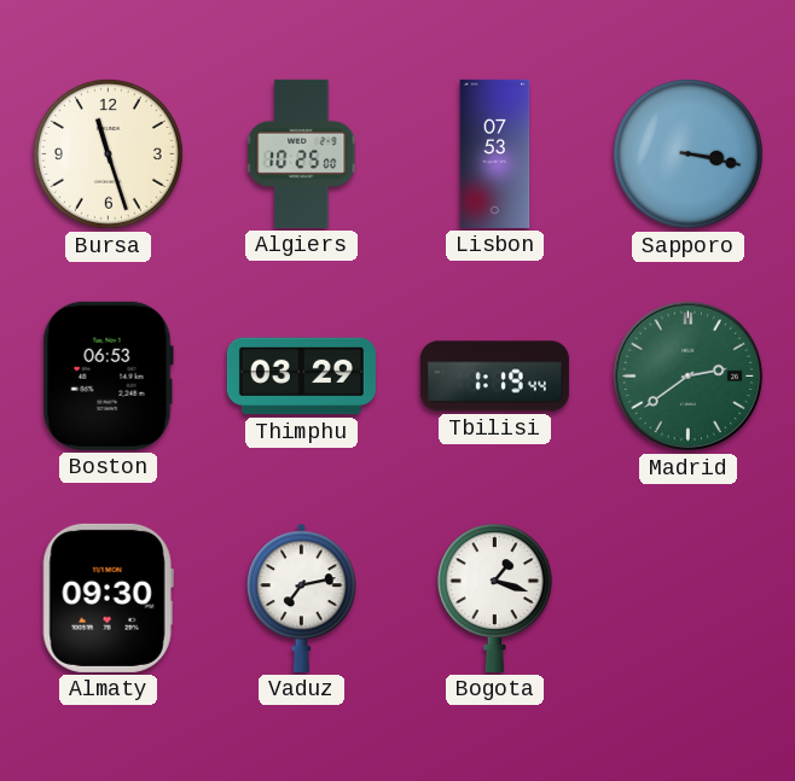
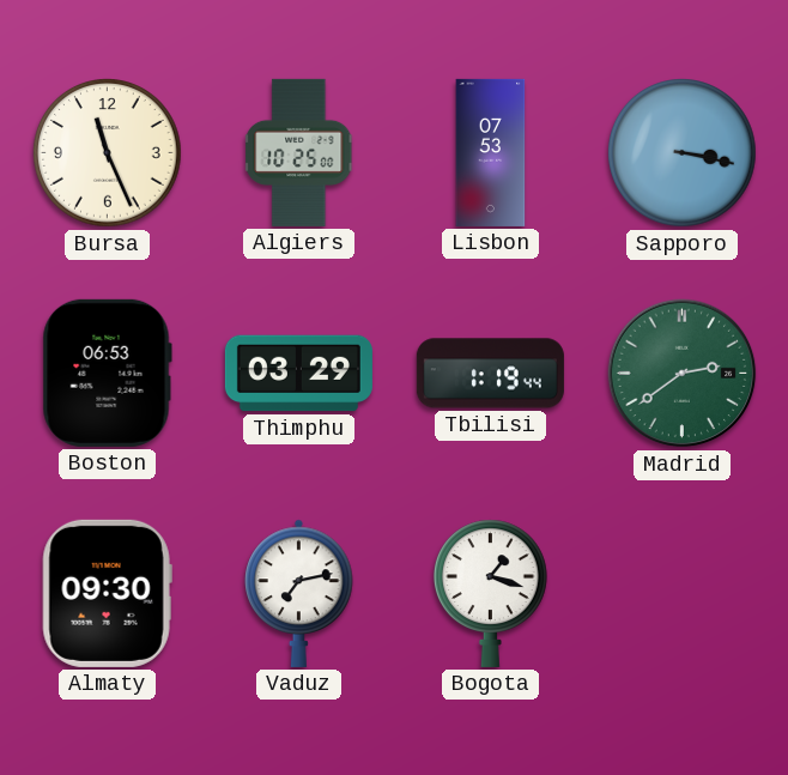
Bursa: 11:27 -> 11:26
